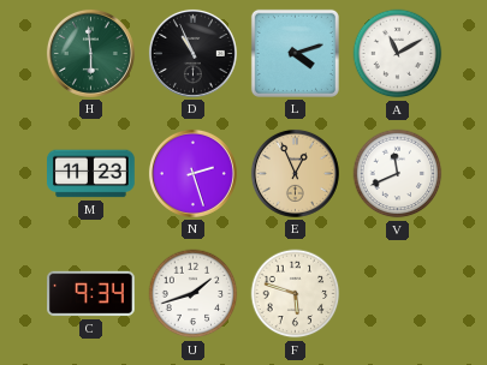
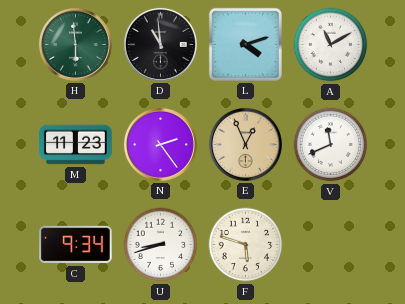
D: 10:56 -> 10:59
N: 2:27 -> 2:24
U: 1:42 -> 8:42
